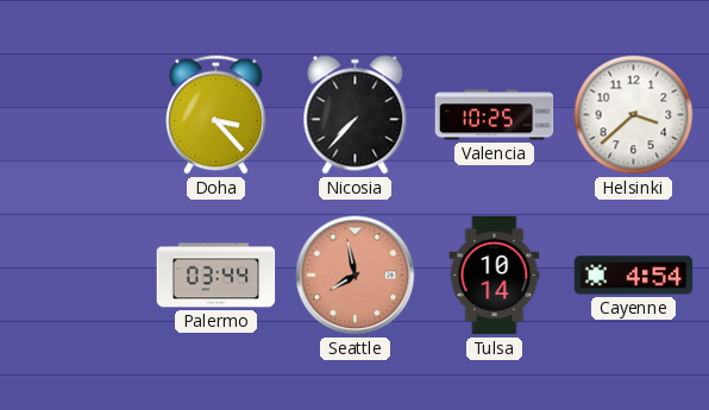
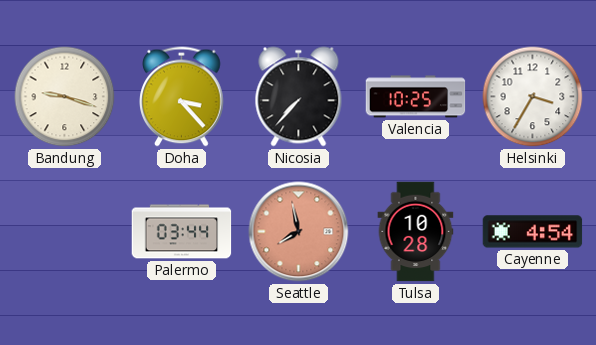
Bandung: none -> 9:18
Helsinki: 3:38 -> 3:35
Tulsa: 10:14 -> 10:28
